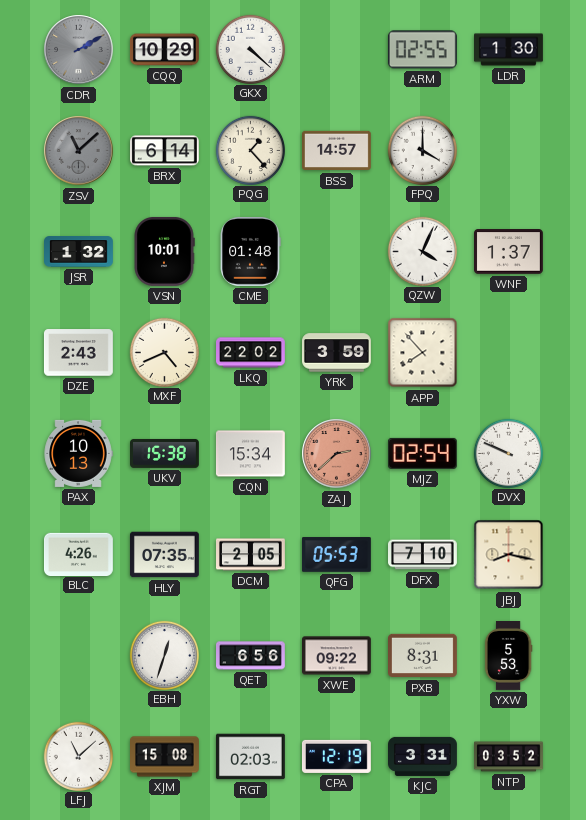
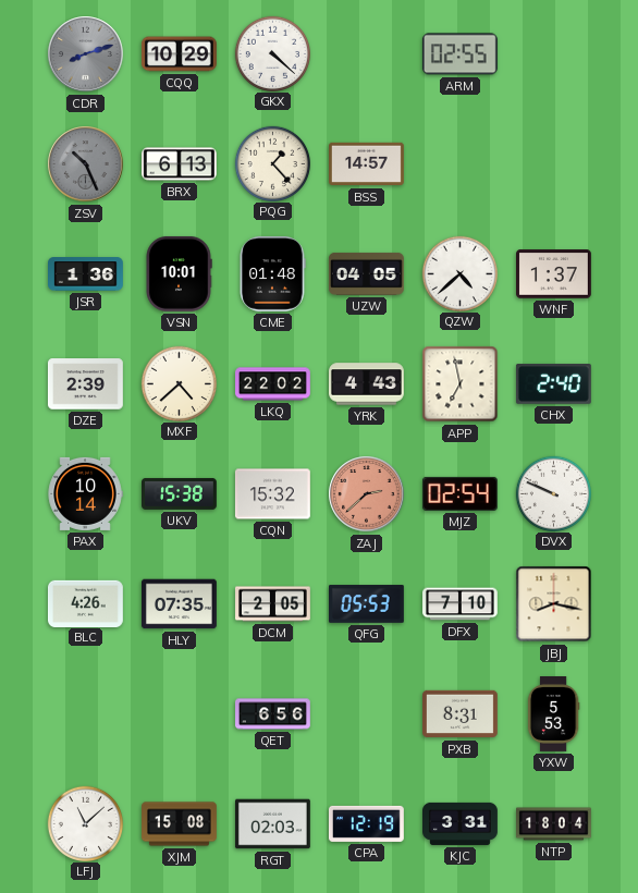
CDR: 2:10 -> 8:12
LDR: 1:30 -> none
ZSV: 11:08 -> 10:26
BRX: 6:14 -> 6:13
FPQ: 4:00 -> none
JSR: 1:32 -> 1:36
UZW: none -> 04:05
QZW: 4:04 -> 4:38
DZE: 2:43 -> 2:39
MXF: 4:41 -> 4:38
YRK: 3:59 -> 4:43
APP: 7:53 -> 6:58
CHX: none -> 2:40
PAX: 10:13 -> 10:14
CQN: 15:34 -> 15:32
EBH: 12:33 -> none
XWE: 09:22 -> none
NTP: 03:52 -> 18:04
